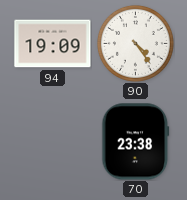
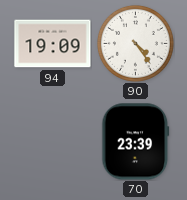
70: 23:38 -> 23:39
